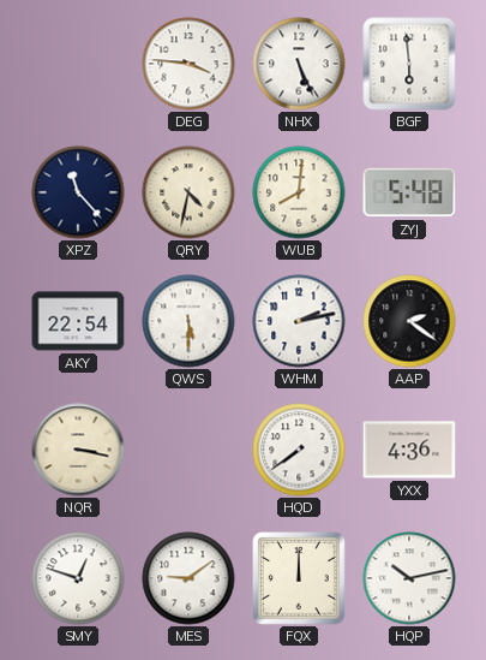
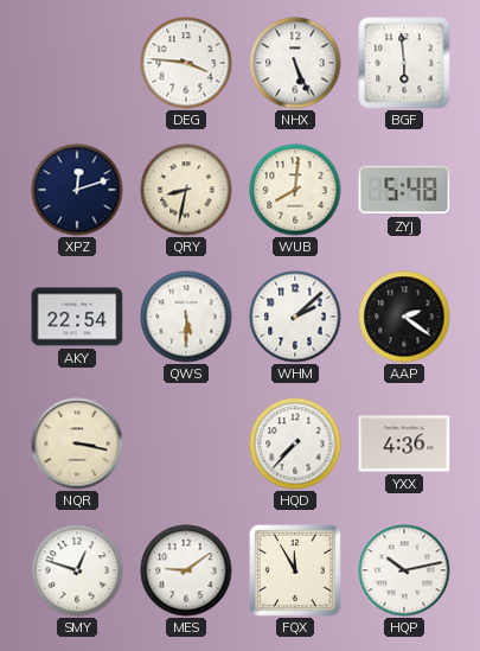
XPZ: 11:23 -> 12:12
QRY: 4:32 -> 8:32
WHM: 2:13 -> 2:08
HQD: 7:39 -> 7:37
FQX: 12:00 -> 11:55
